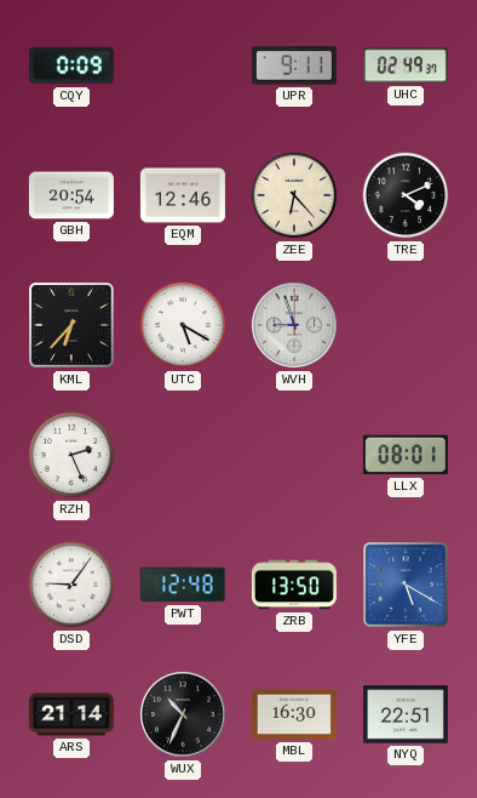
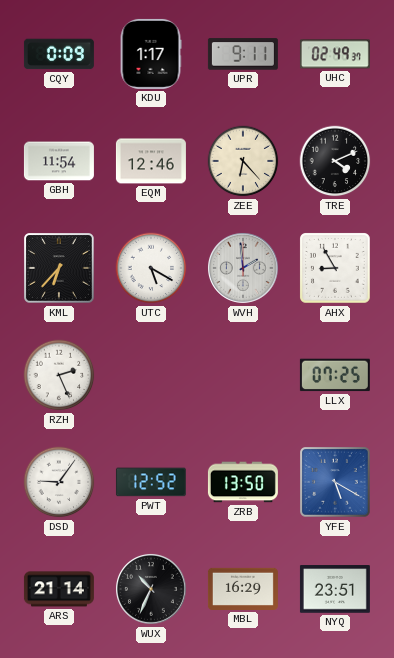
KDU: none -> 1:17
GBH: 20:54 -> 11:54
WVH: 8:57 -> 1:59
AHX: none -> 8:55
LLX: 08:01 -> 07:25
PWT: 12:48 -> 12:52
MBL: 16:30 -> 16:29
NYQ: 22:51 -> 23:51
